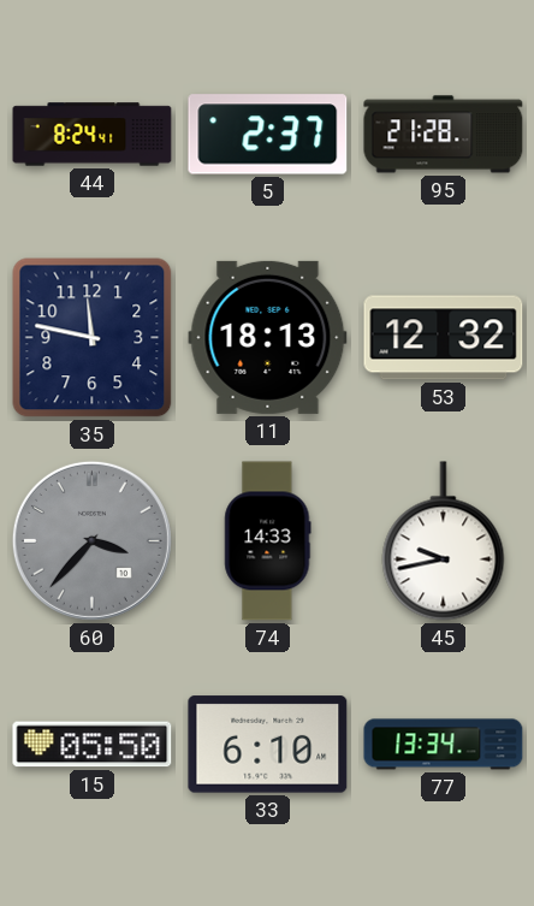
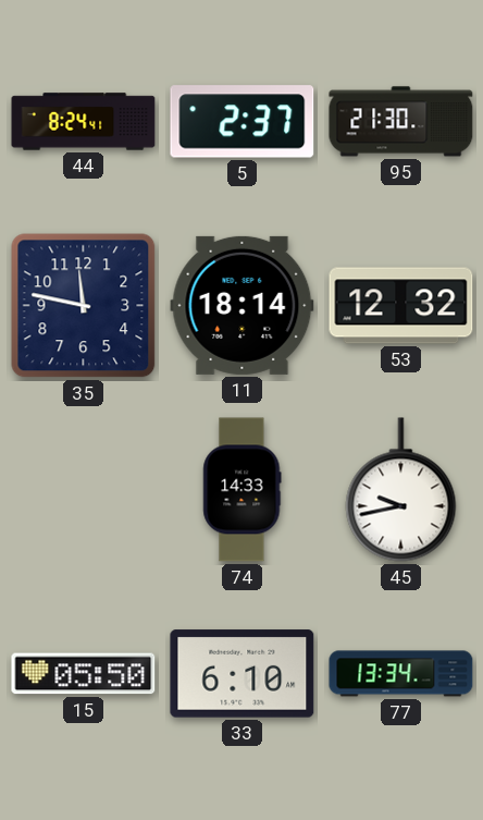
95: 21:28 -> 21:30
11: 18:13 -> 18:14
60: 3:37 -> none
